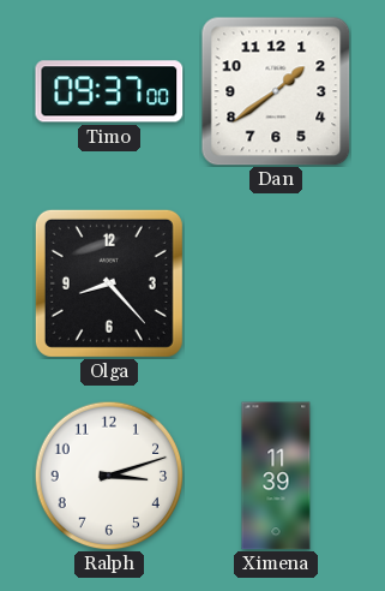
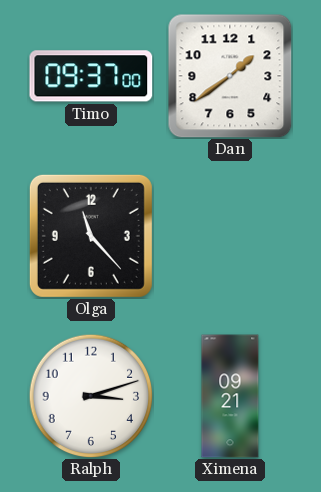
Olga: 8:23 -> 11:23
Ximena: 11:39 -> 09:21
